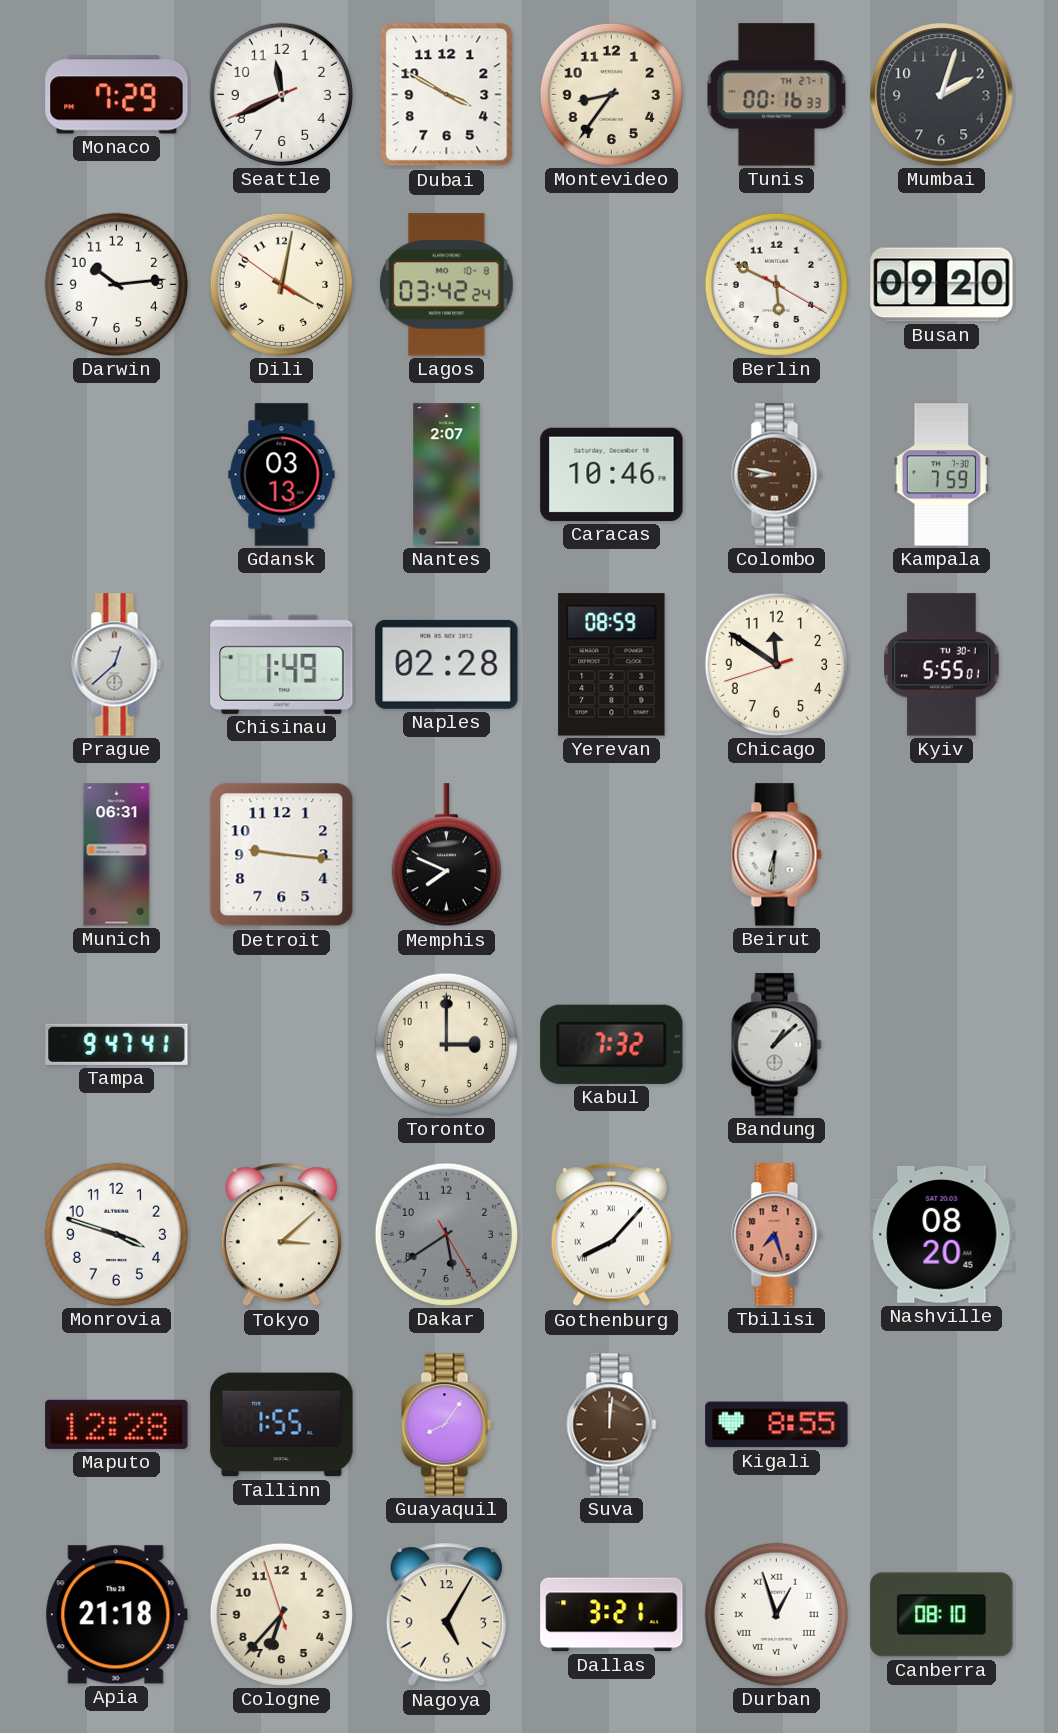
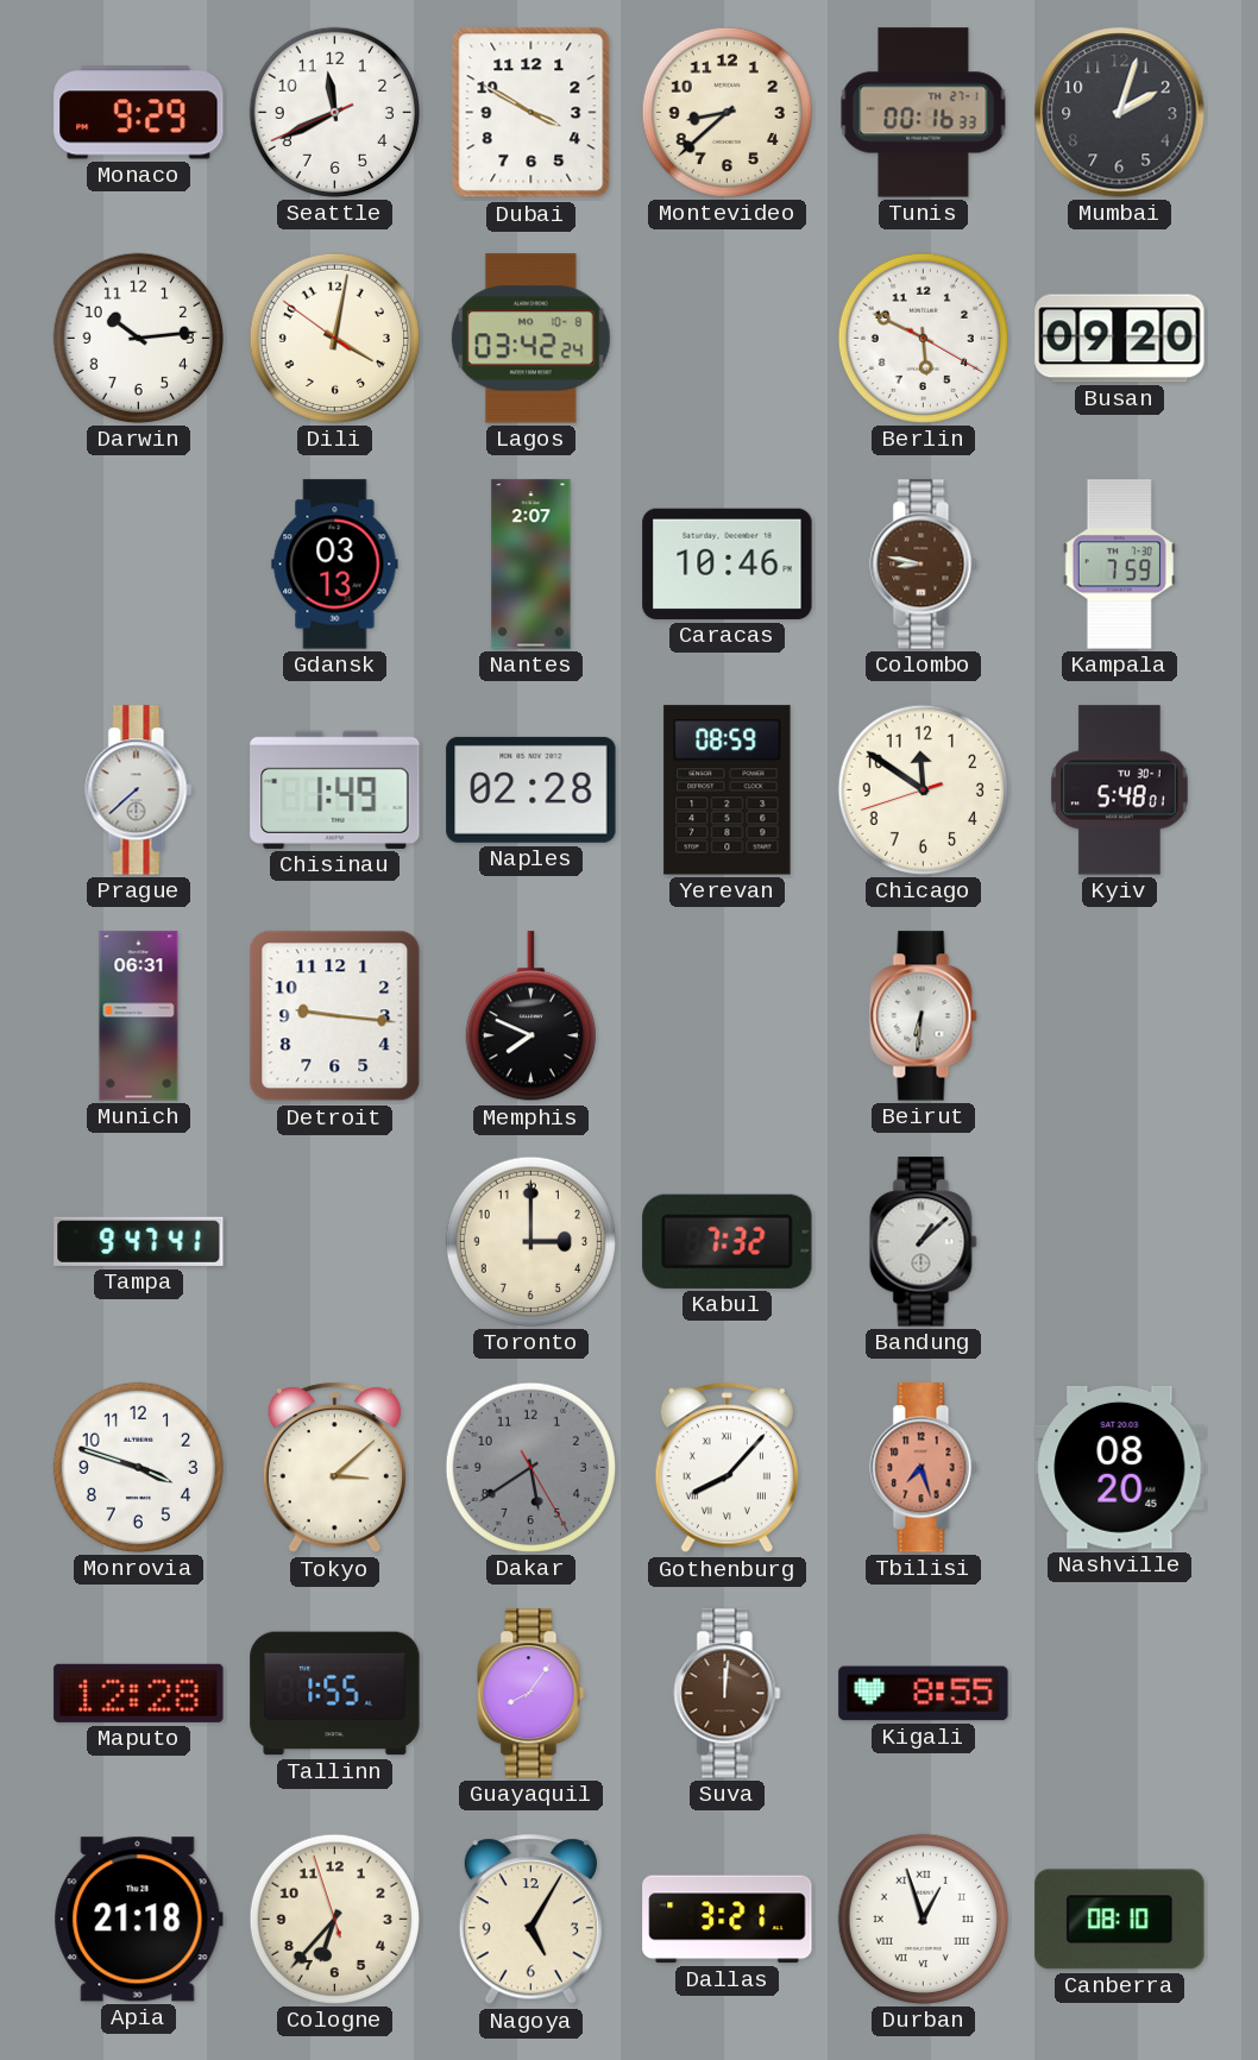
Monaco: 7:29 -> 9:29
Montevideo: 8:36 -> 8:38
Prague: 12:38 -> 7:38
Kyiv: 5:55 -> 5:48
